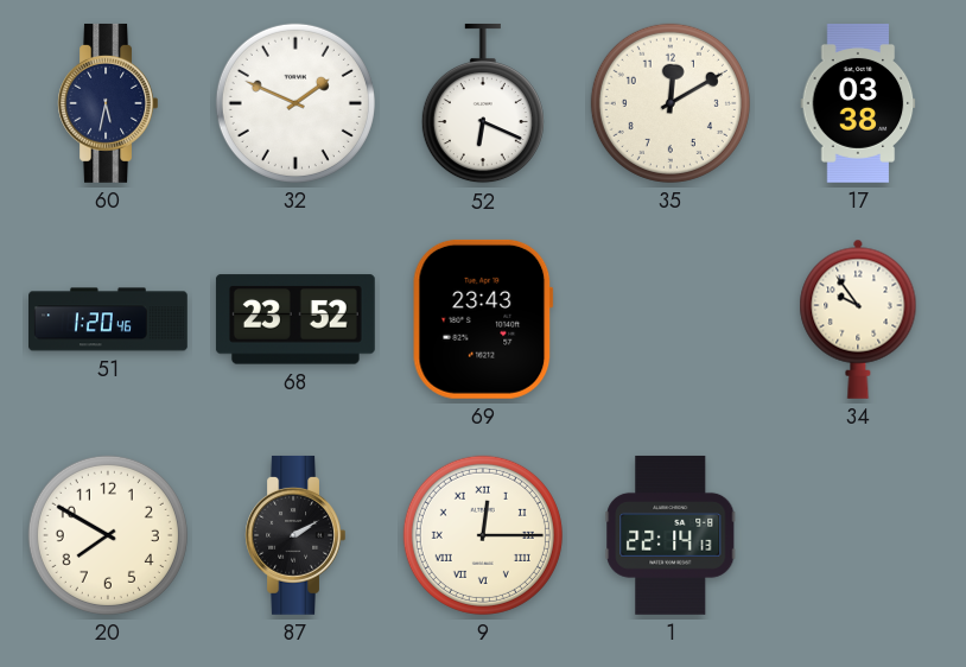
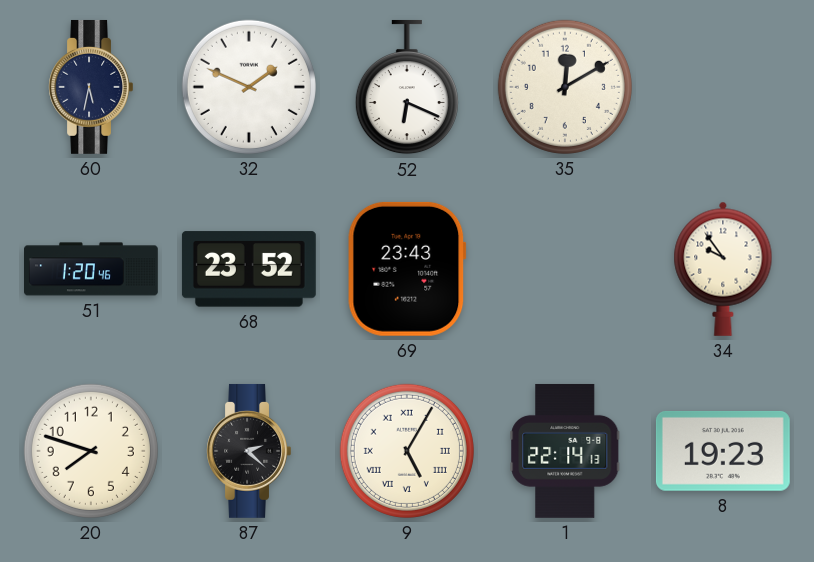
17: 03:38 -> none
20: 7:50 -> 7:48
87: 2:10 -> 2:22
9: 12:15 -> 5:05
8: none -> 19:23
